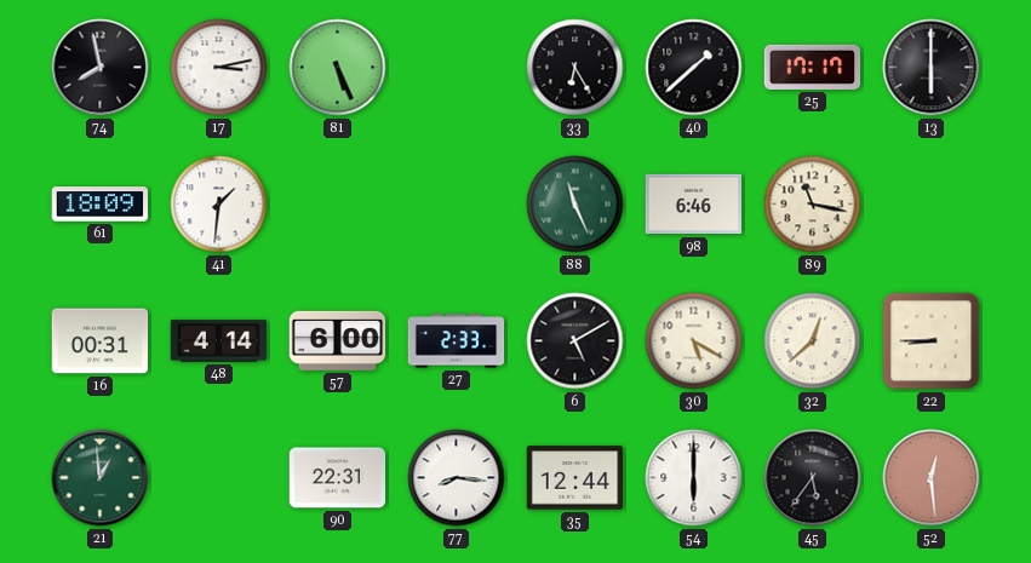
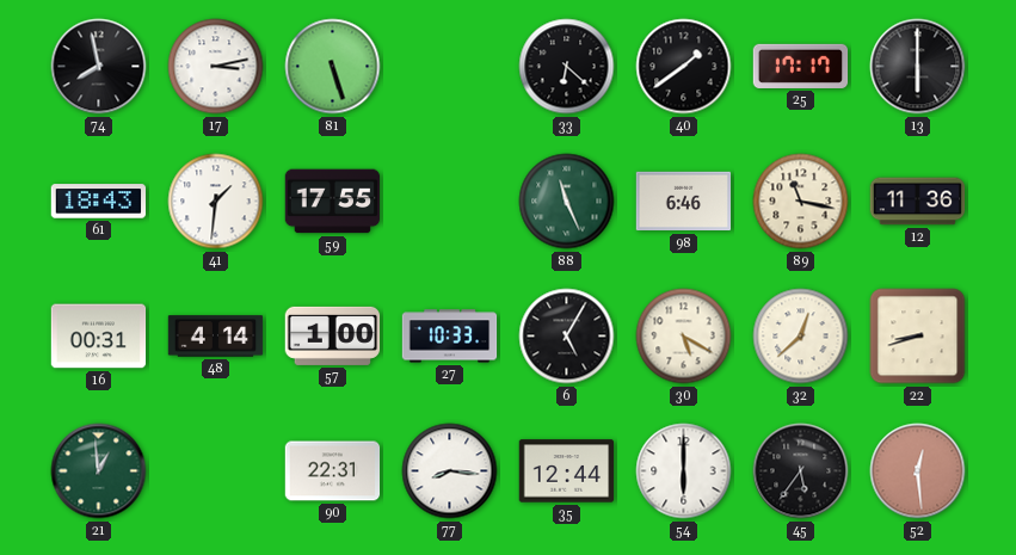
81: 5:26 -> 5:27
33: 6:25 -> 6:22
40: 1:38 -> 1:39
61: 18:09 -> 18:43
59: none -> 17:55
12: none -> 11:36
57: 6:00 -> 1:00
27: 2:33 -> 10:33
6: 5:10 -> 5:05
22: 8:45 -> 8:42
